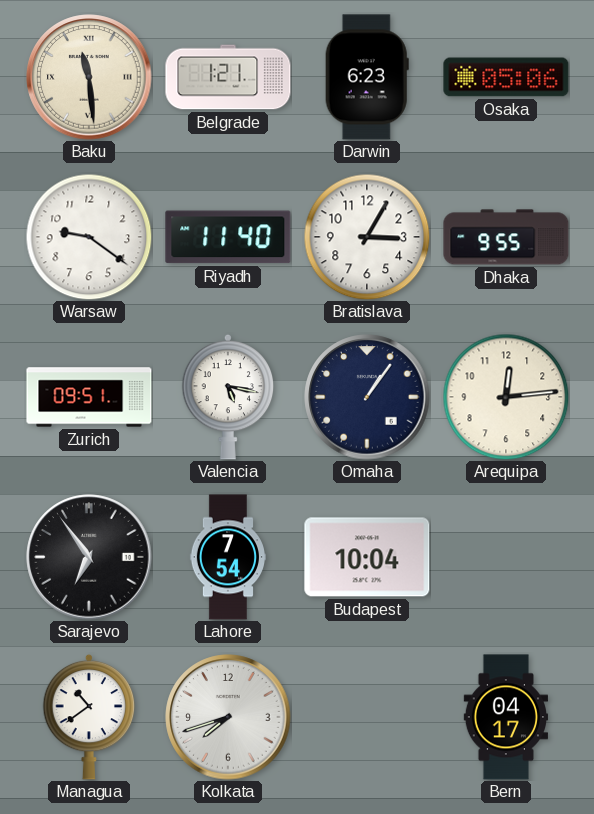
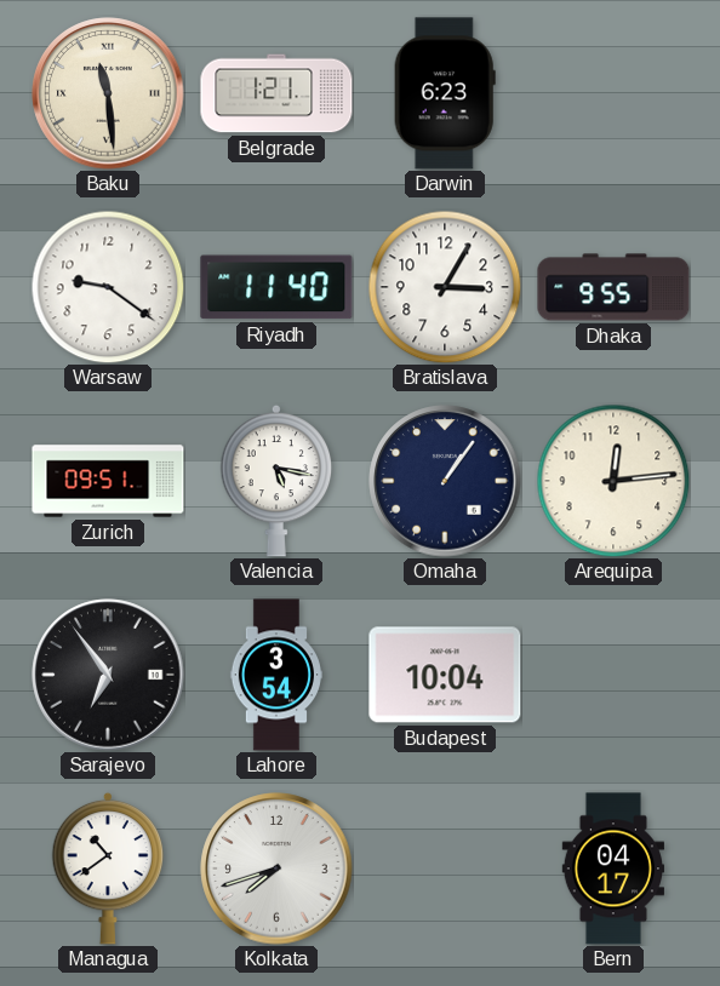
Osaka: 05:06 -> none
Lahore: 7:54 -> 3:54
